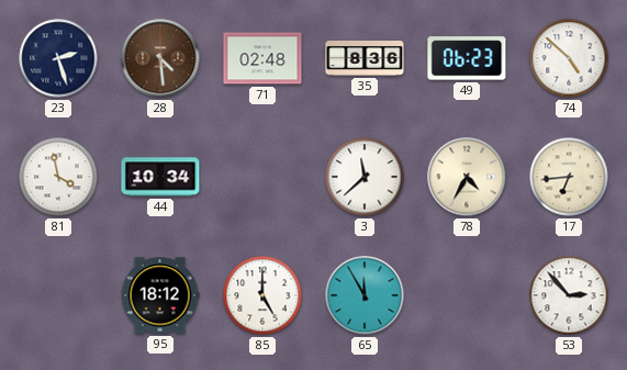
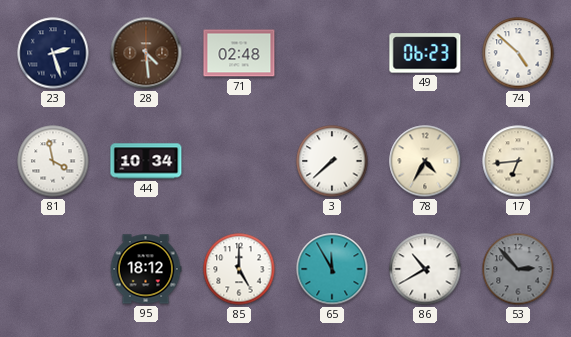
35: 8:36 -> none
3: 11:38 -> 7:38
86: none -> 10:40
53 dial: white -> grey
